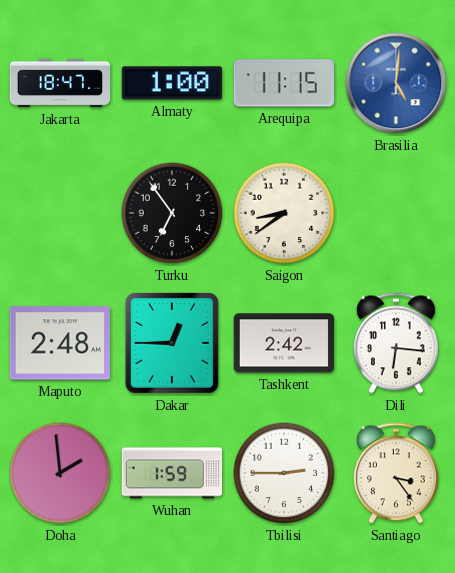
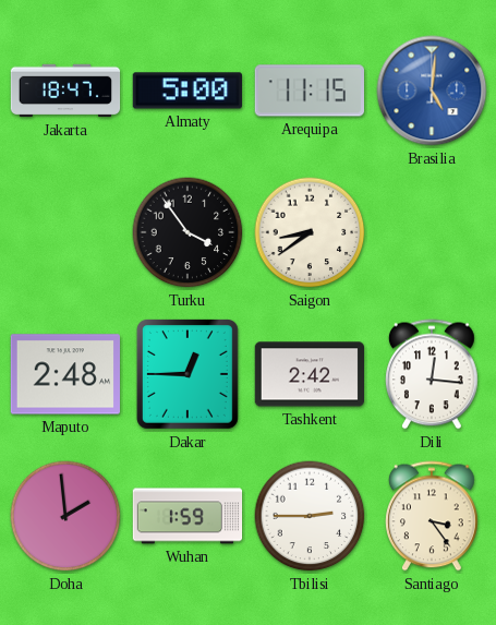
Almaty: 1:00 -> 5:00
Turku: 6:54 -> 3:54
Dili: 6:16 -> 12:16
